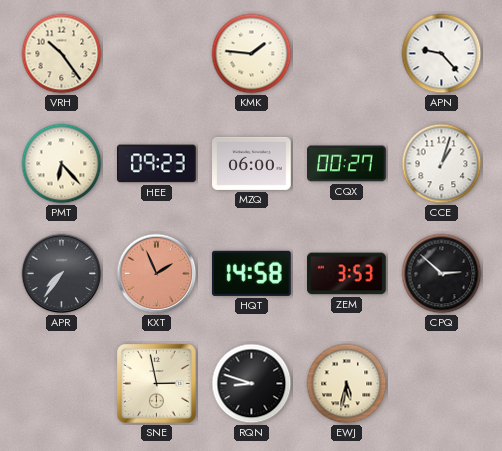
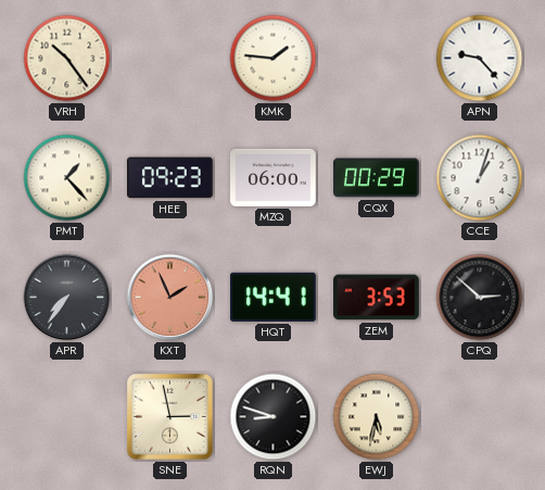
PMT: 6:23 -> 1:23
CQX: 00:27 -> 00:29
HQT: 14:58 -> 14:41
